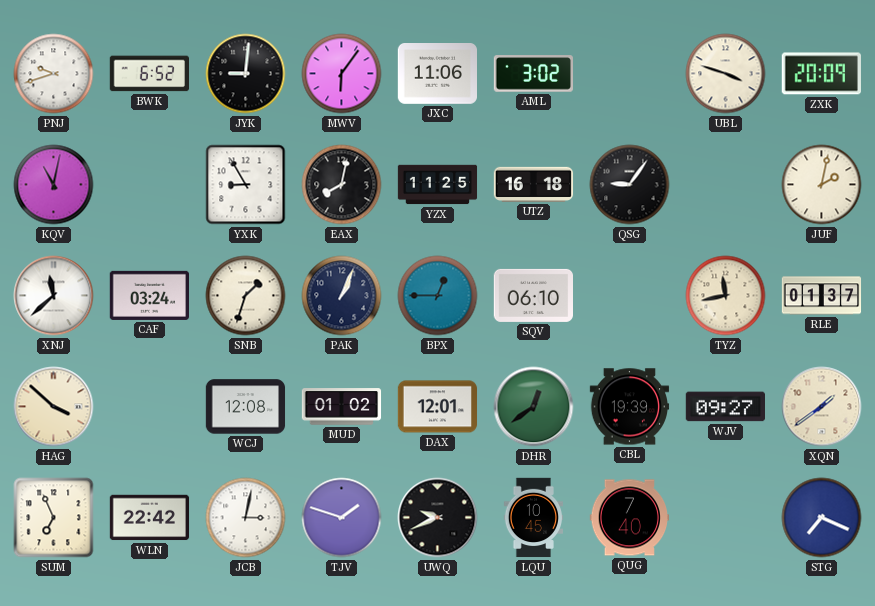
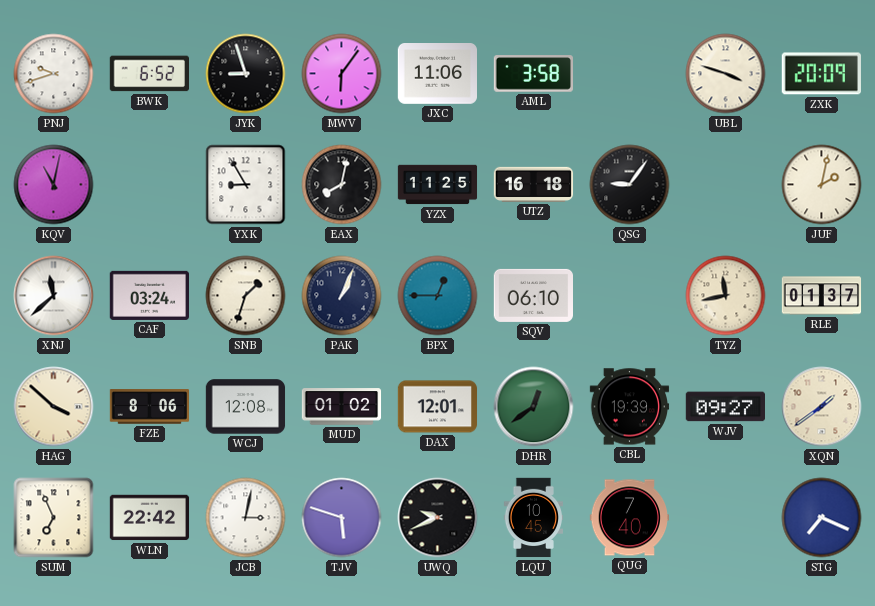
JYK: 9:01 -> 8:57
AML: 3:02 -> 3:58
FZE: none -> 8:06
TJV: 1:48 -> 5:48
